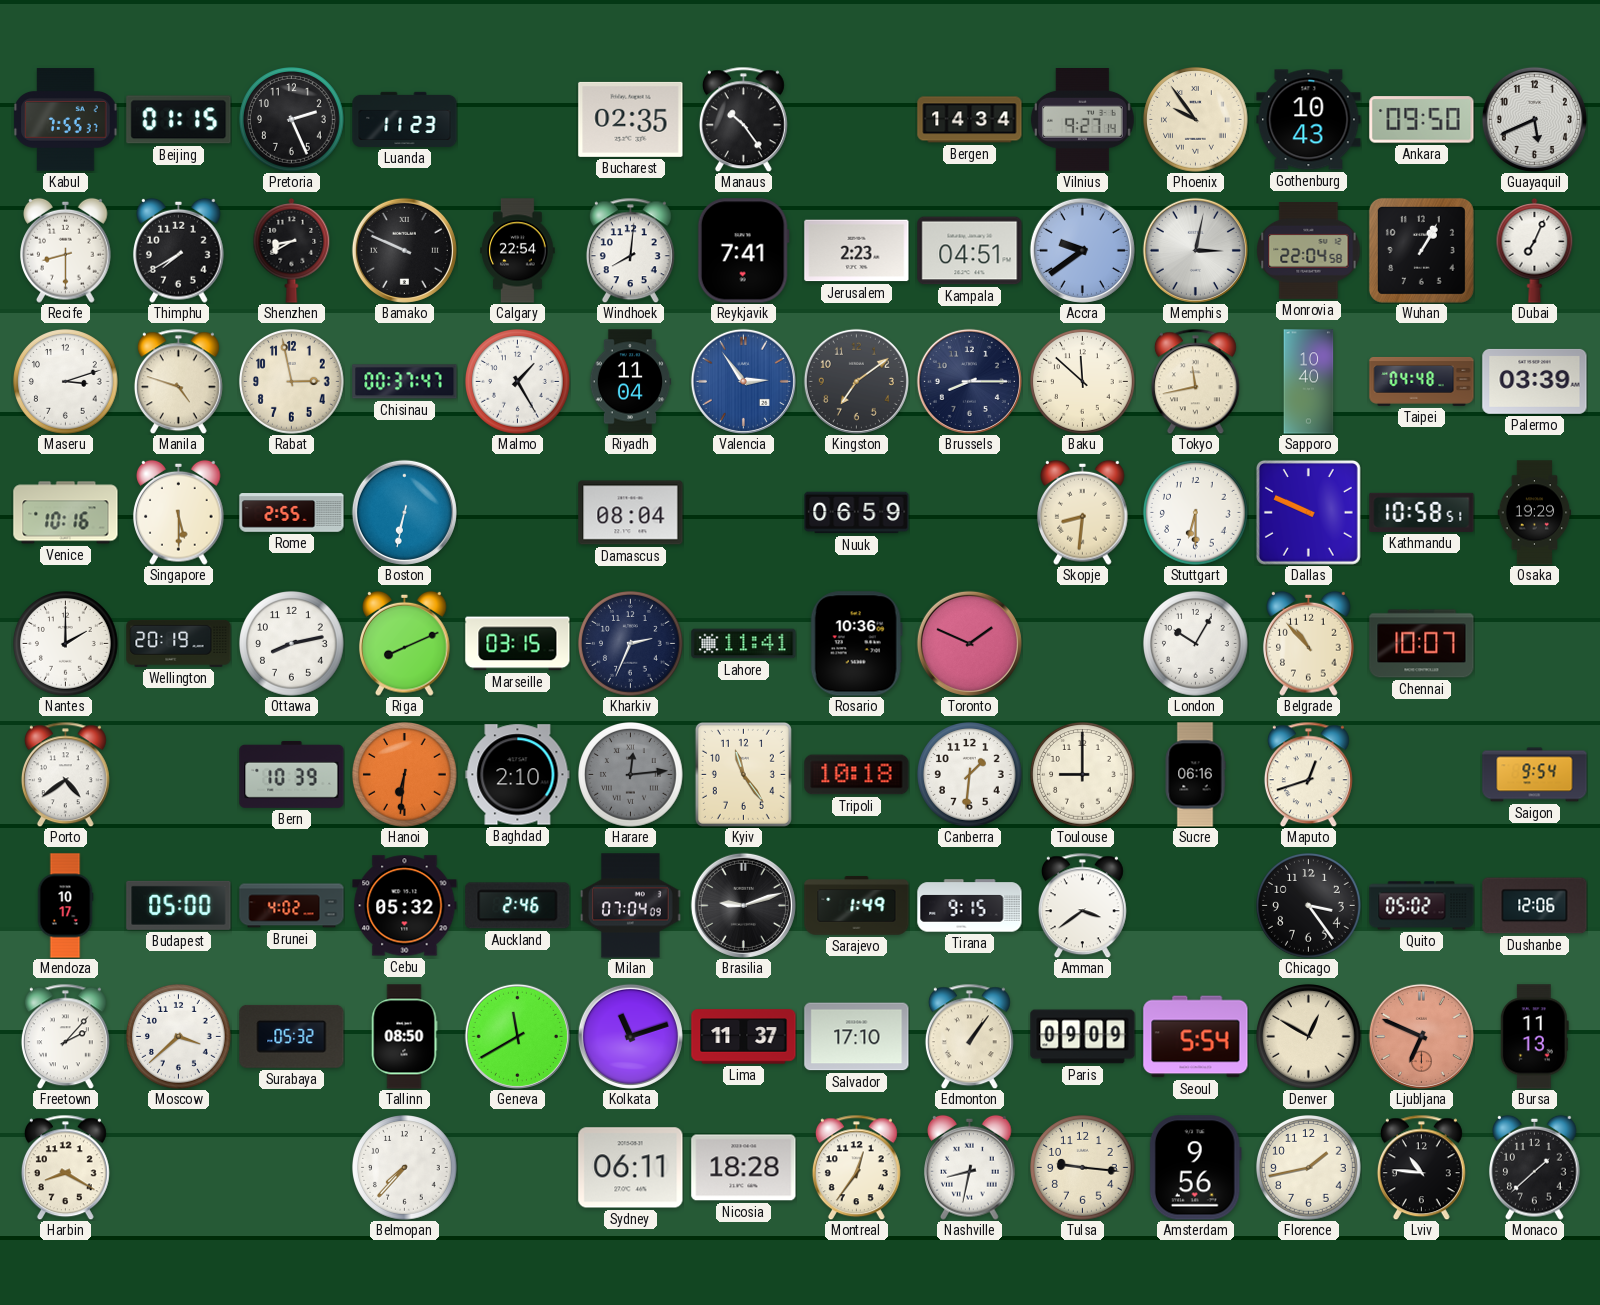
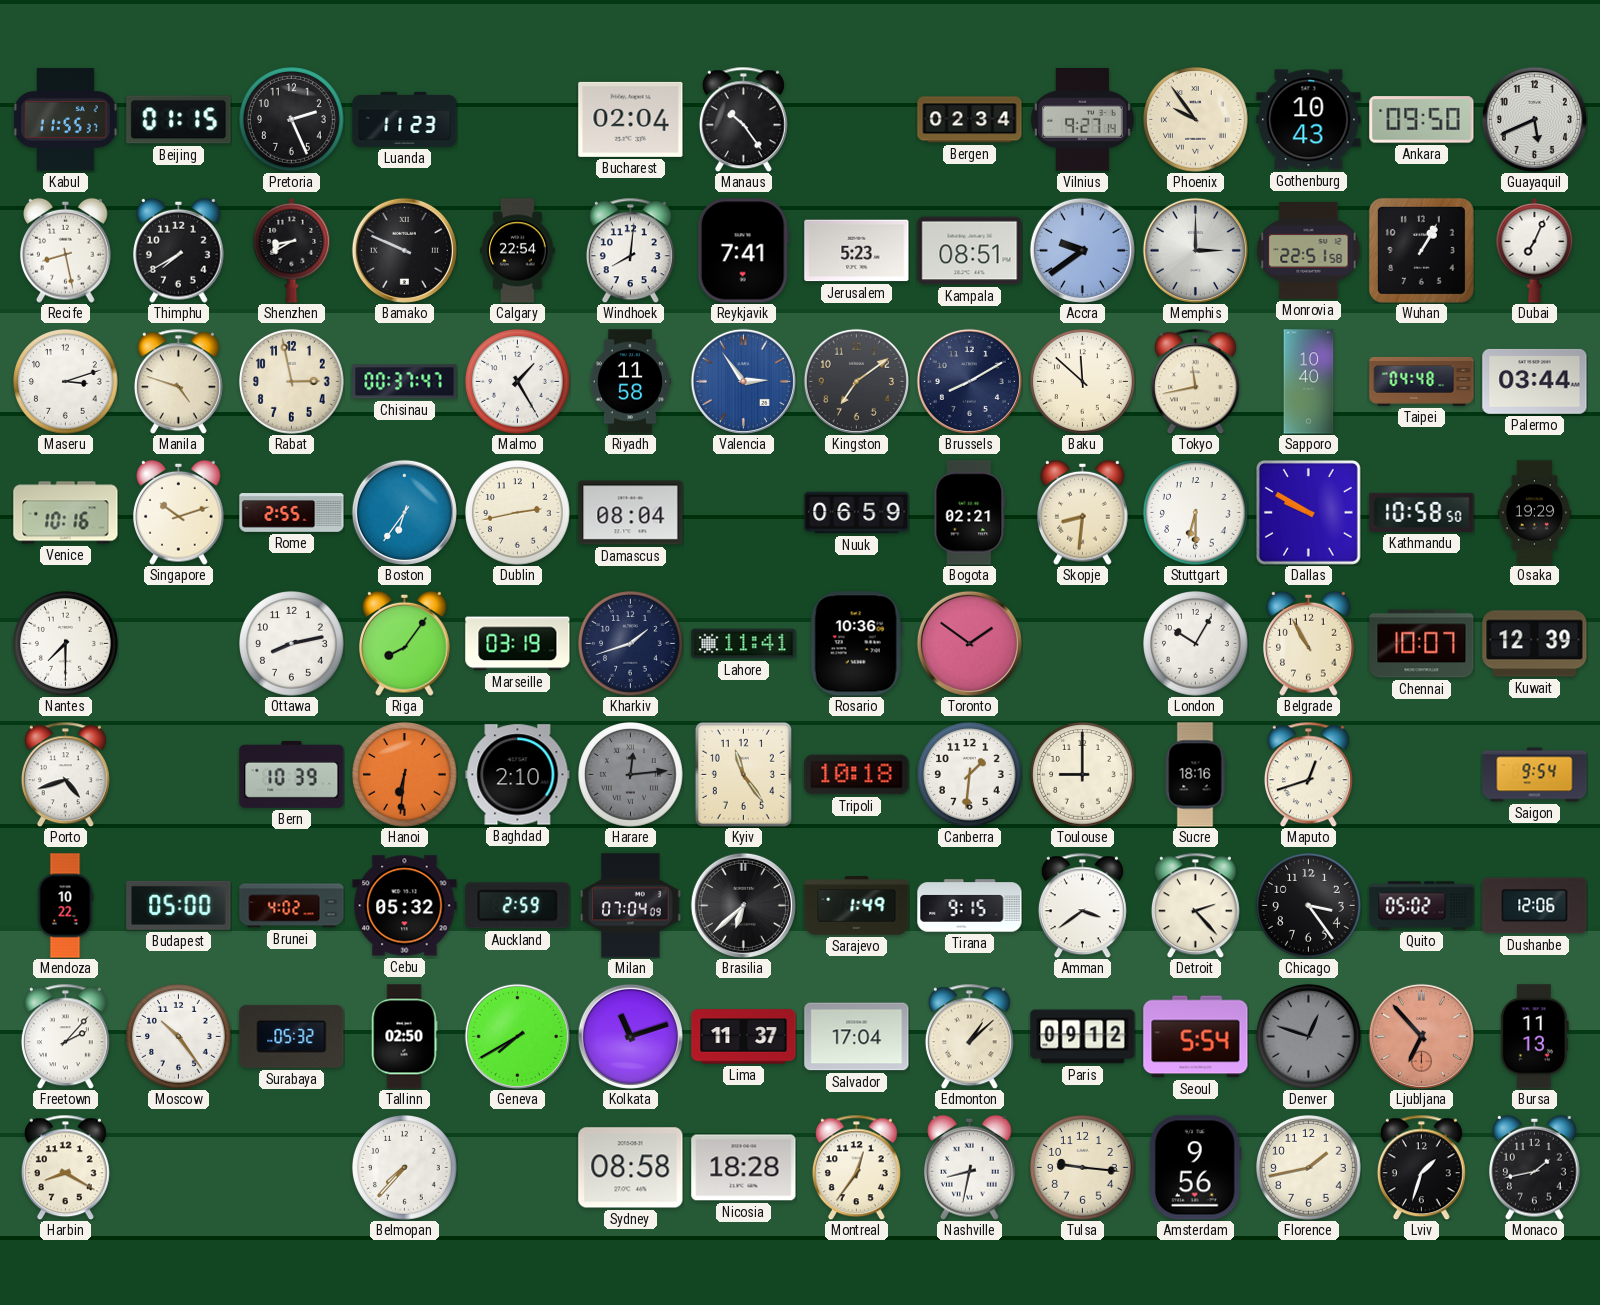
Kabul: 7:55 -> 11:55
Bucharest: 02:35 -> 02:04
Bergen: 14:34 -> 02:34
Recife: 8:30 -> 8:28
Jerusalem: 2:23 -> 5:23
Kampala: 04:51 -> 08:51
Memphis: 3:02 -> 3:00
Monrovia: 22:04 -> 22:51
Riyadh: 11:04 -> 11:58
Brussels: 8:15 -> 8:10
Palermo: 03:39 -> 03:44
Singapore: 5:30 -> 10:12
Boston: 6:32 -> 6:36
Dublin: none -> 2:43
Bogota: none -> 02:21
Dallas: 9:49 -> 9:50
Kathmandu: 10:58:51 -> 10:58:50
Nantes: 2:00 -> 7:30
Wellington: 20:19 -> none
Riga: 8:11 -> 8:06
Marseille: 03:15 -> 03:19
Kharkiv: 2:34 -> 1:42
Toronto: 1:49 -> 1:51
Belgrade: 10:53 -> 10:55
Kuwait: none -> 12:39
Porto: 4:39 -> 4:42
Sucre: 06:16 -> 18:16
Mendoza: 10:17 -> 10:22
Auckland: 2:46 -> 2:59
Brasilia: 9:12 -> 6:38
Detroit: none -> 2:23
Moscow: 3:38 -> 10:24
Tallinn: 08:50 -> 02:50
Geneva: 11:40 -> 7:40
Salvador: 17:10 -> 17:04
Edmonton: 1:06 -> 1:08
Paris: 09:09 -> 09:12
Denver: 12:50 -> 12:48
Denver dial: cream -> grey
Ljubljana: 6:49 -> 6:53
Sydney: 06:11 -> 08:58
Lviv: 10:46 -> 1:33
Monaco: 1:38 -> 1:43
